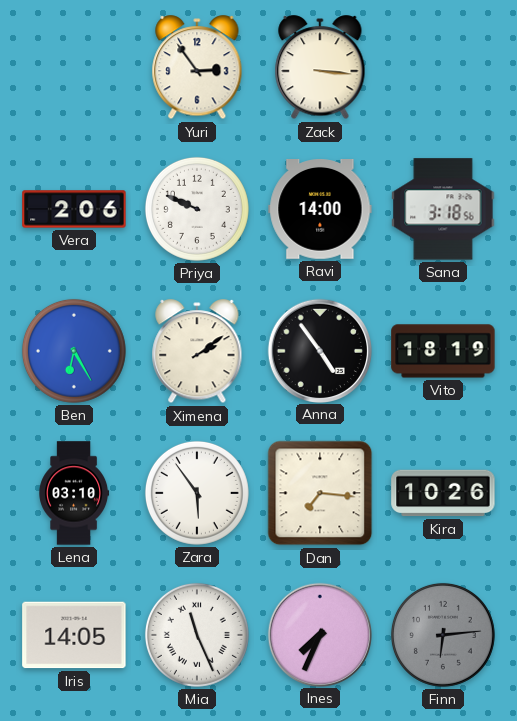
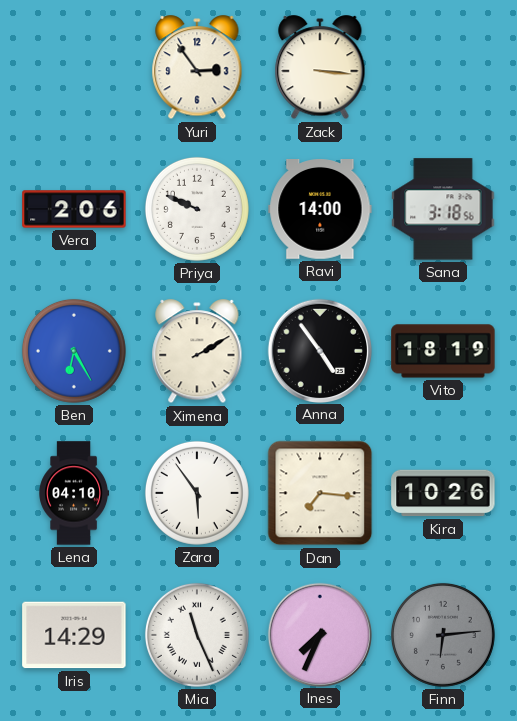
Ximena: 2:09 -> 2:10
Lena: 03:10 -> 04:10
Iris: 14:05 -> 14:29
